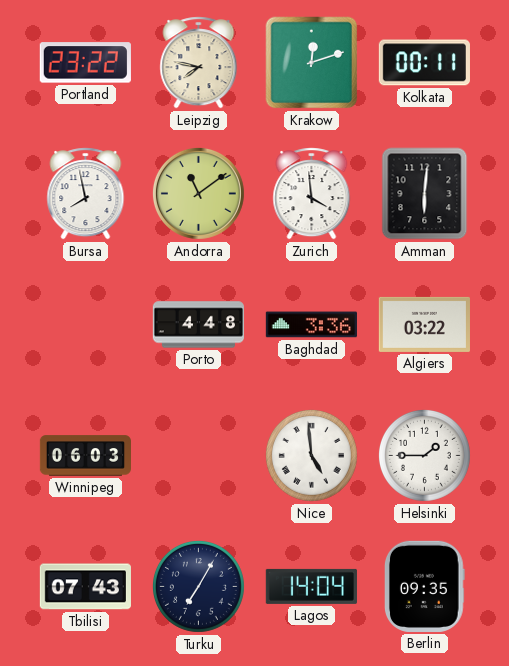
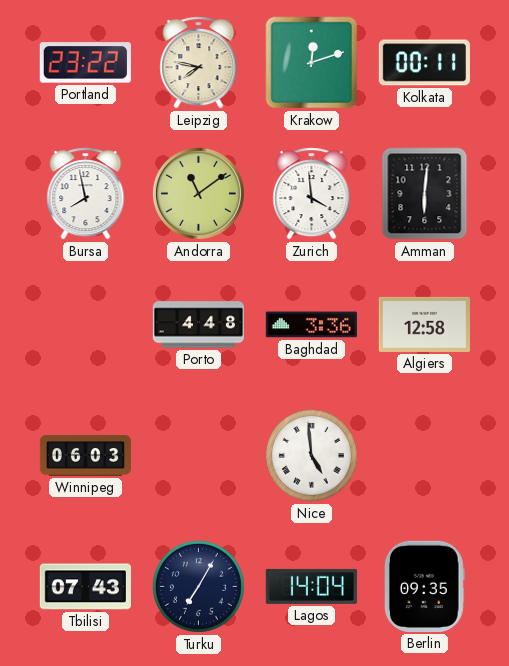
Algiers: 03:22 -> 12:58
Helsinki: 1:45 -> none
